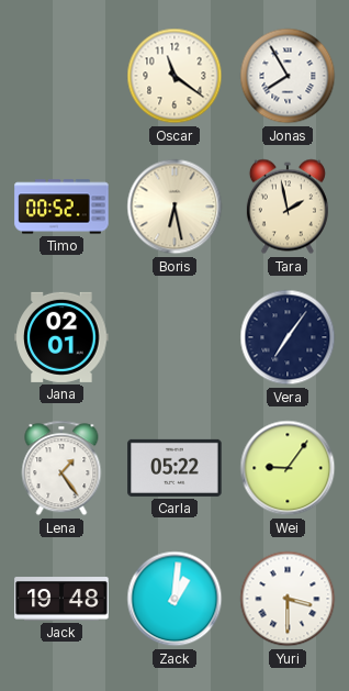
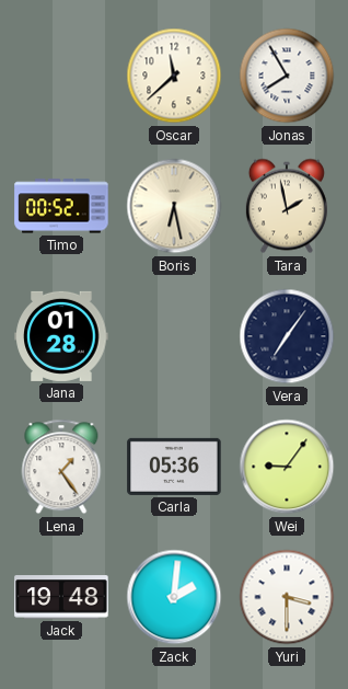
Oscar: 11:21 -> 11:38
Jana: 02:01 -> 01:28
Carla: 05:22 -> 05:36
Zack: 1:01 -> 2:01
